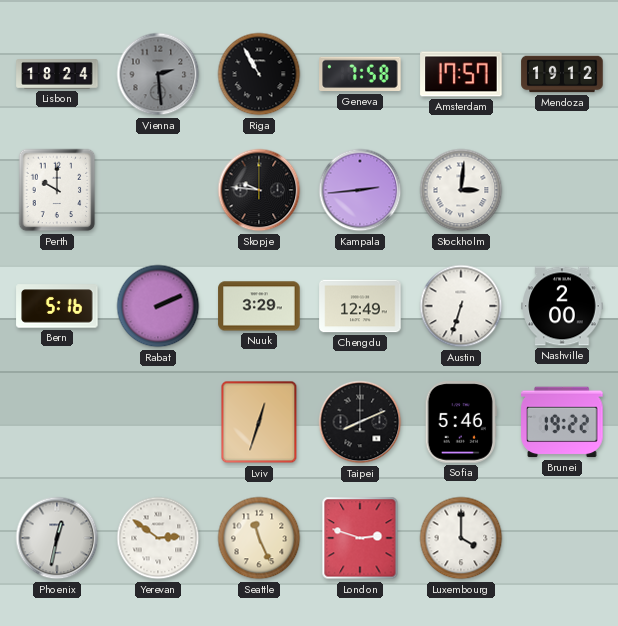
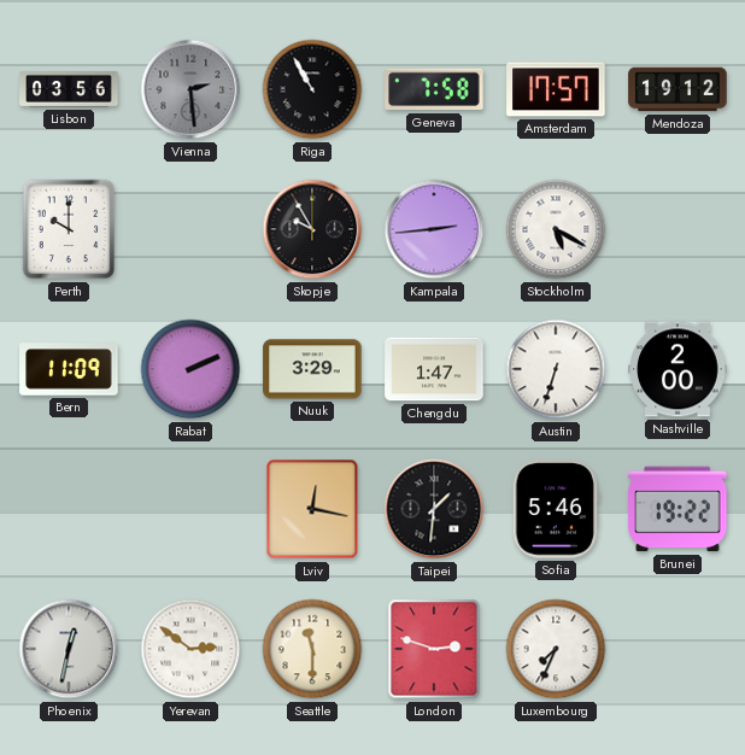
Lisbon: 18:24 -> 03:56
Skopje: 9:46 -> 9:55
Stockholm: 3:01 -> 5:20
Bern: 5:16 -> 11:09
Chengdu: 12:49 -> 1:47
Lviv: 12:33 -> 12:17
Taipei: 8:11 -> 1:31
Seattle: 11:26 -> 11:30
Luxembourg: 4:00 -> 7:34
